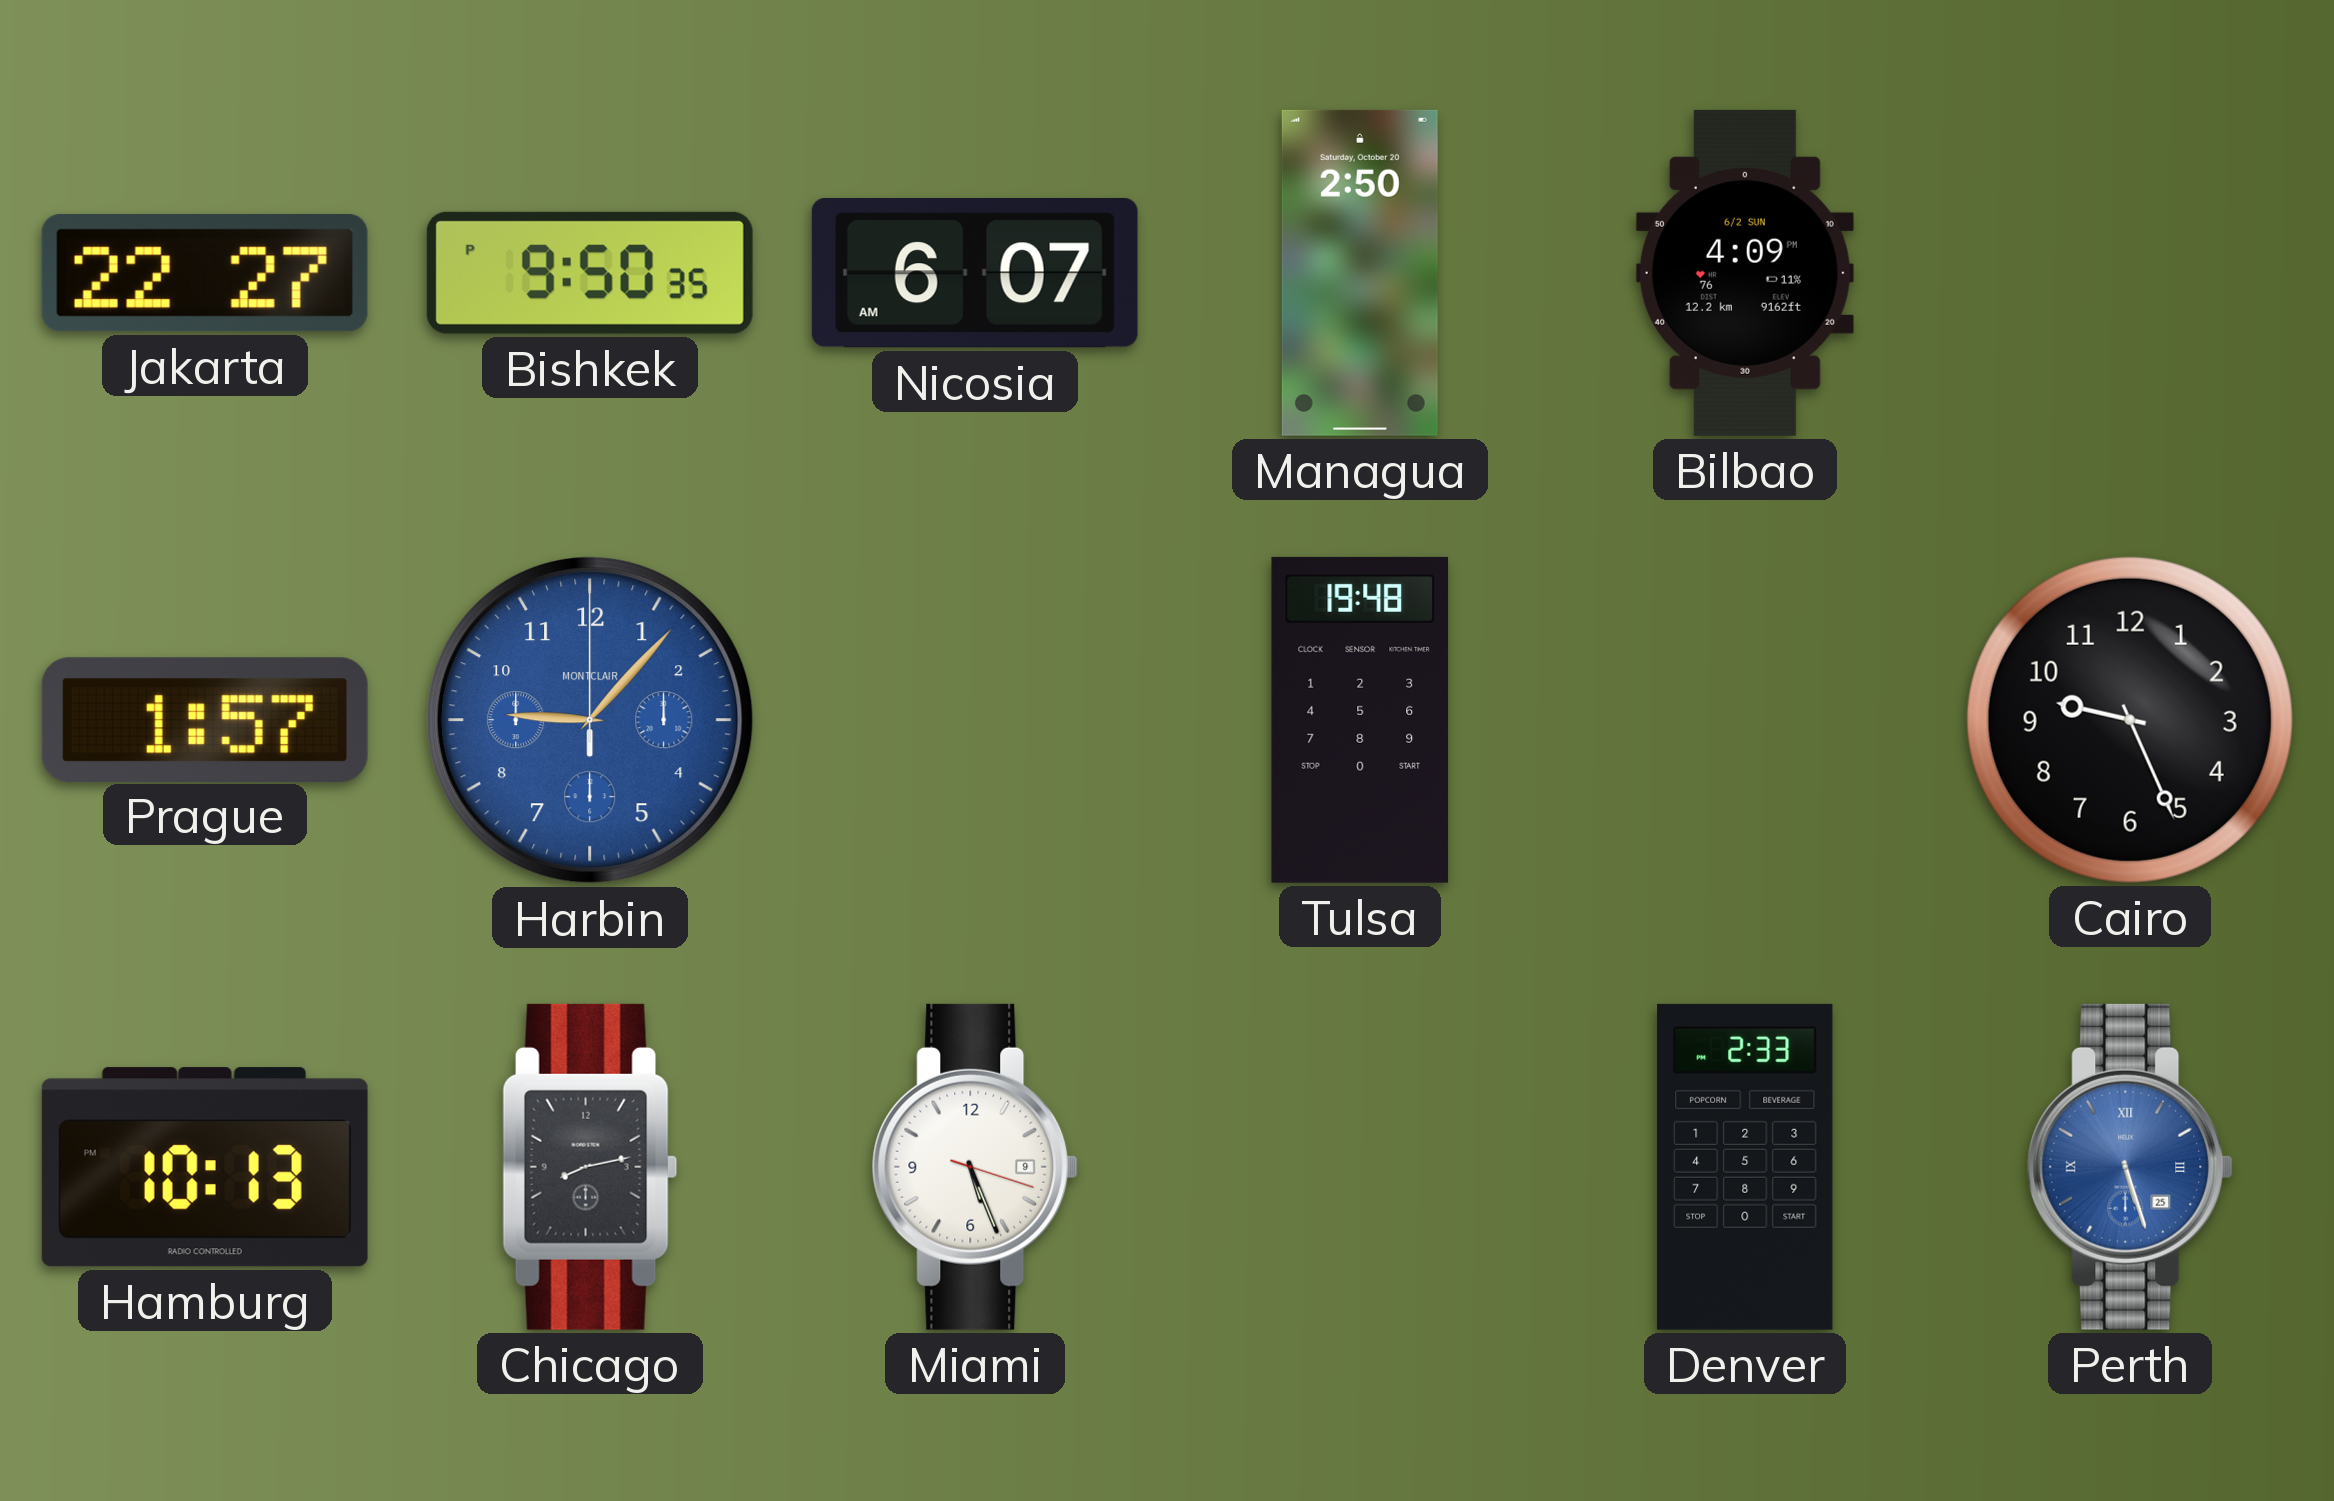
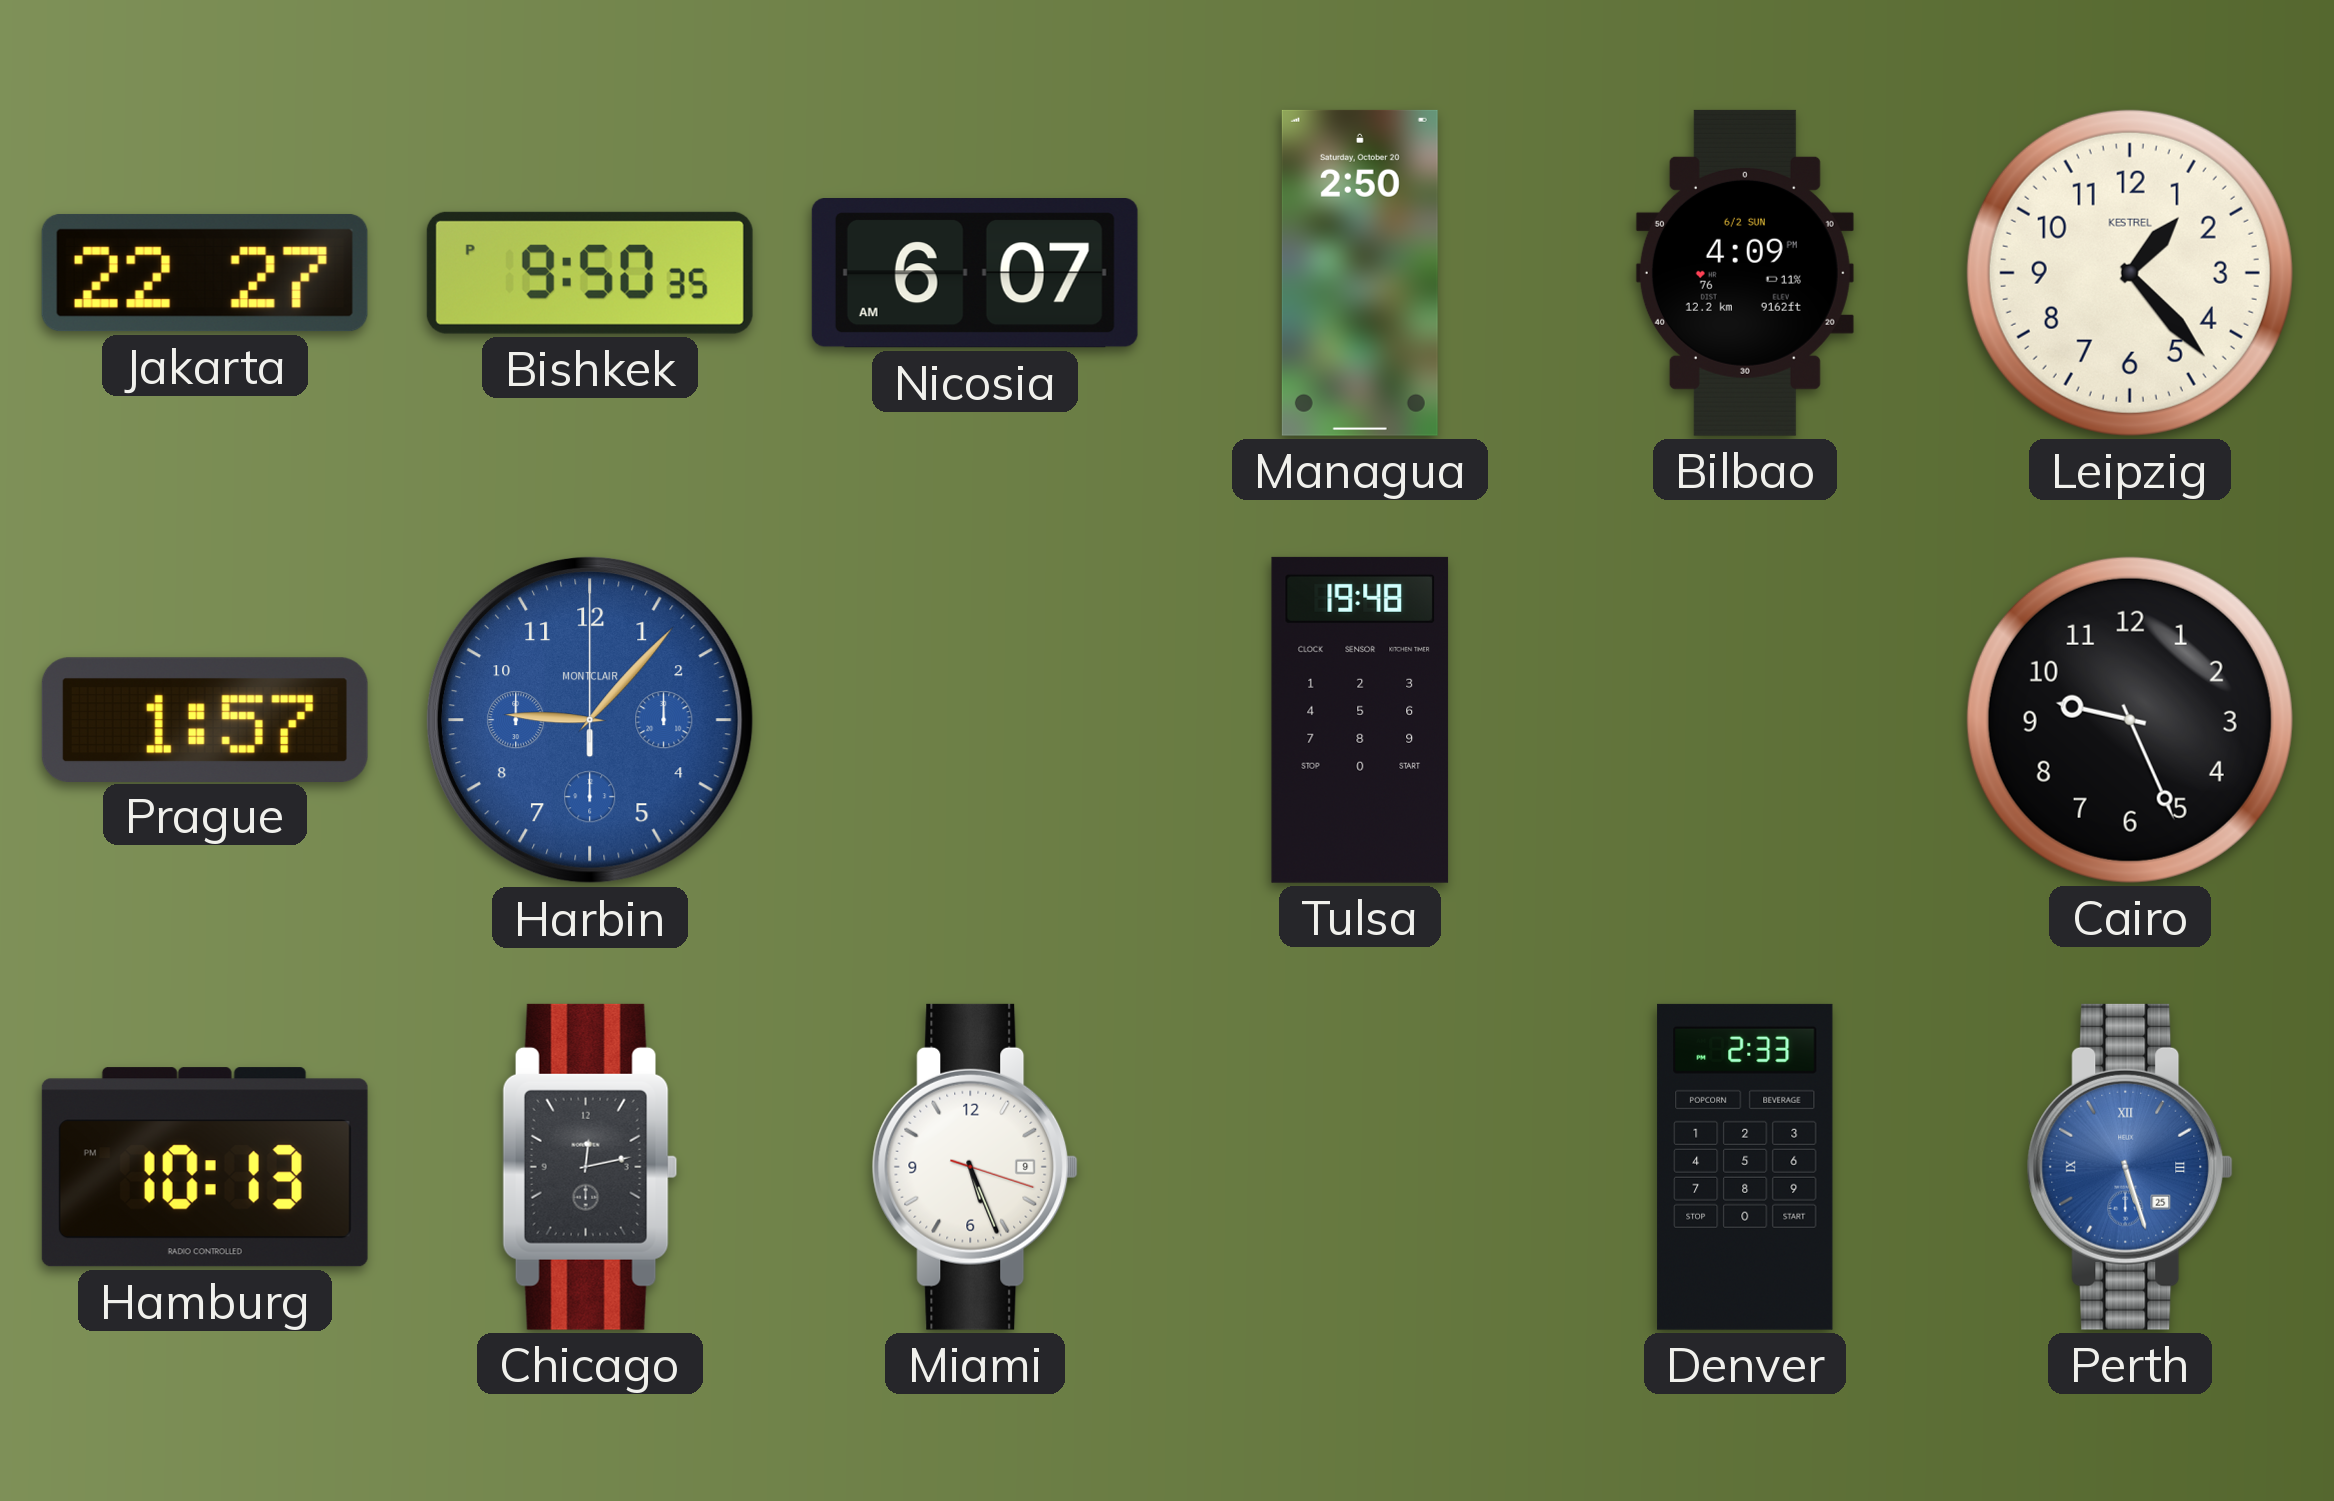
Leipzig: none -> 1:23
Chicago: 8:13 -> 12:13
